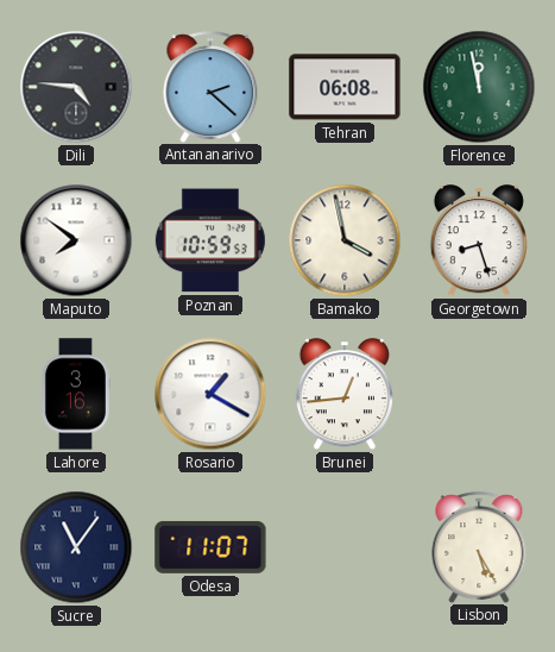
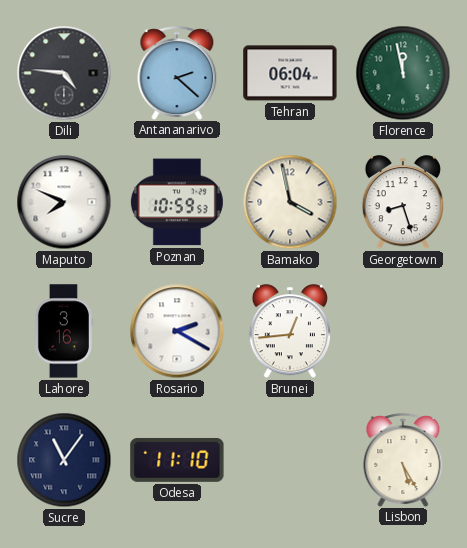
Tehran: 06:08 -> 06:04
Maputo: 7:51 -> 7:49
Rosario: 1:20 -> 2:20
Odesa: 11:07 -> 11:10
